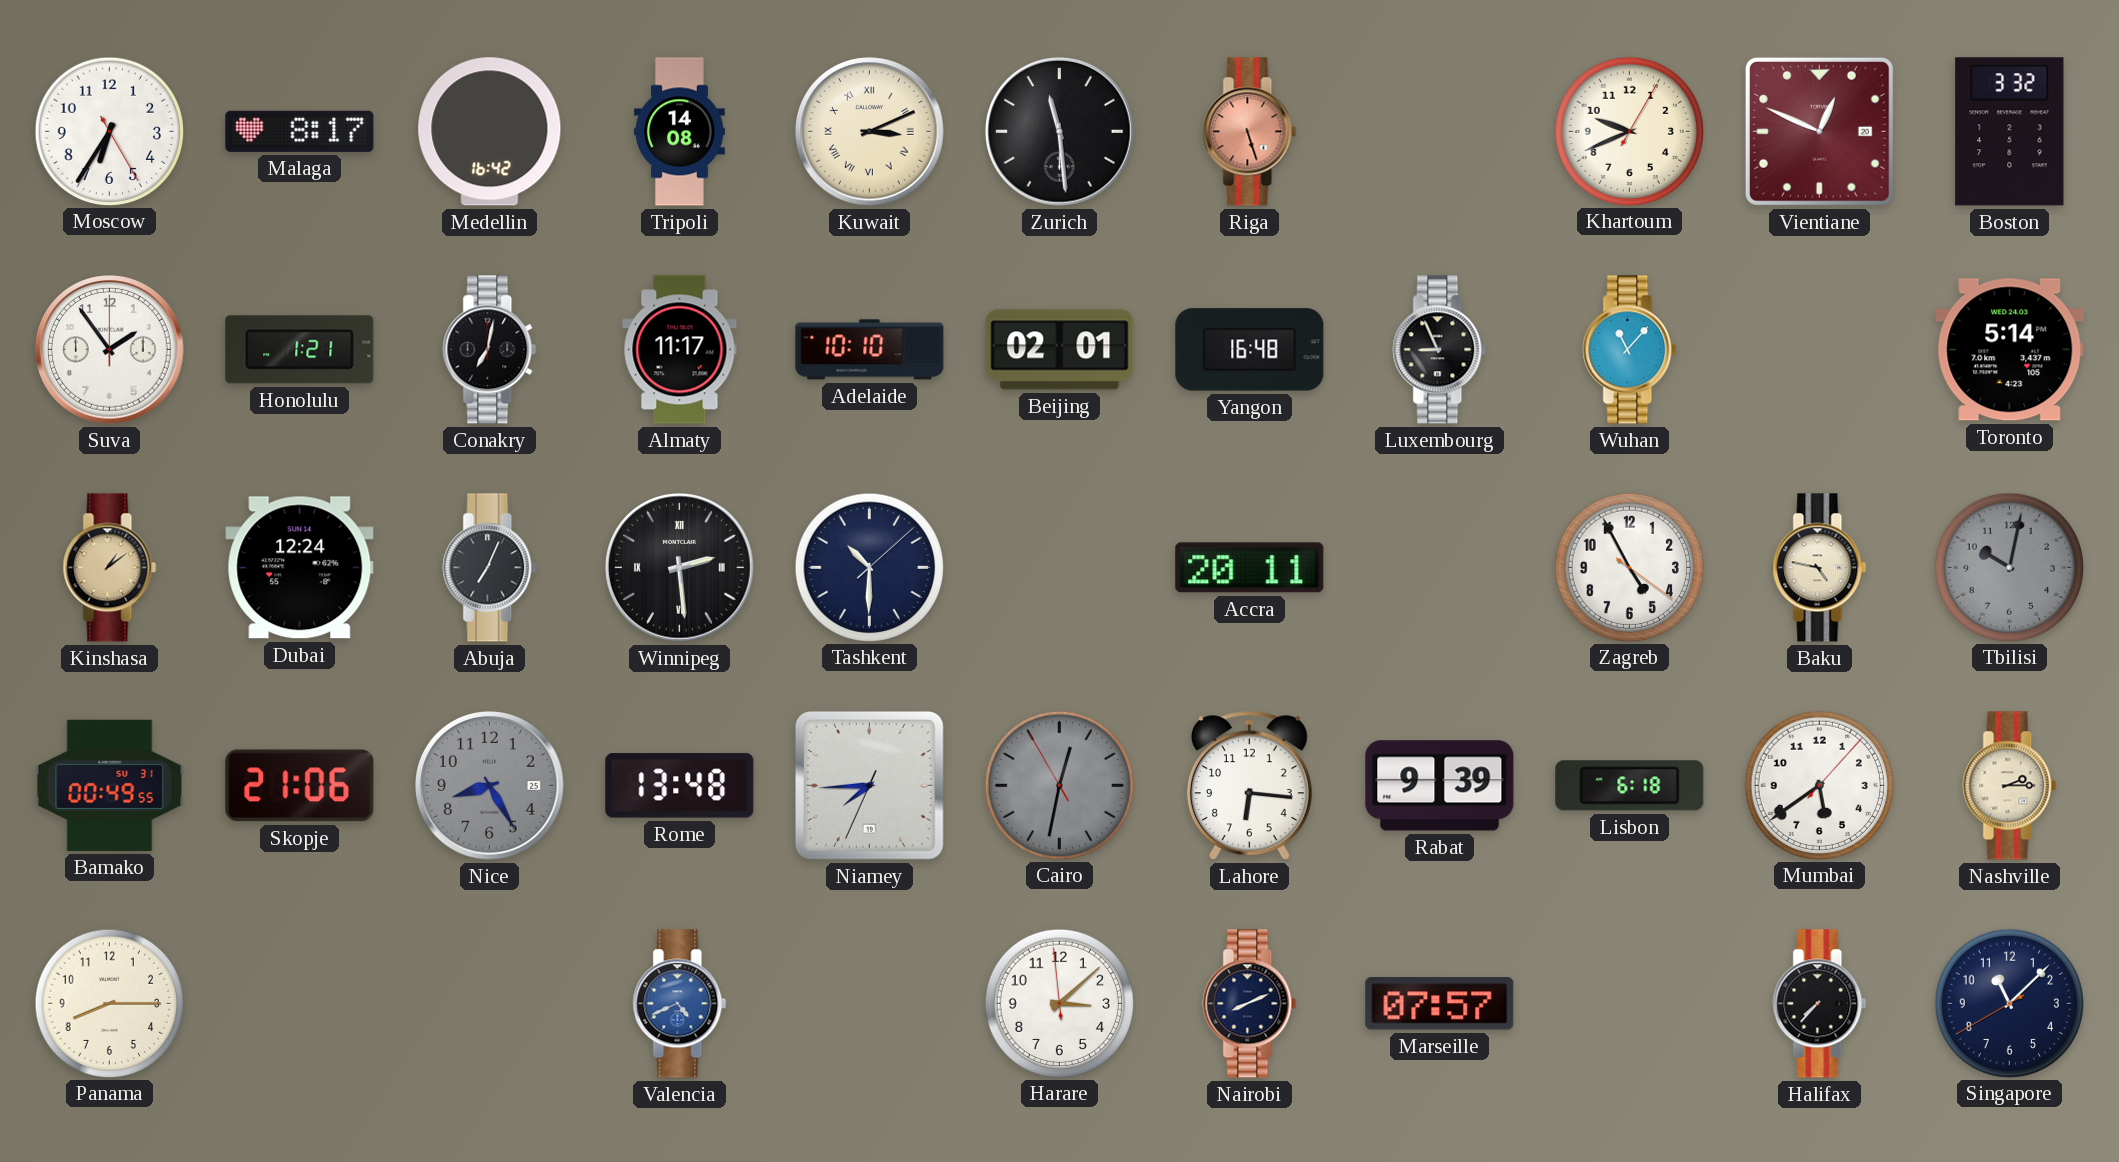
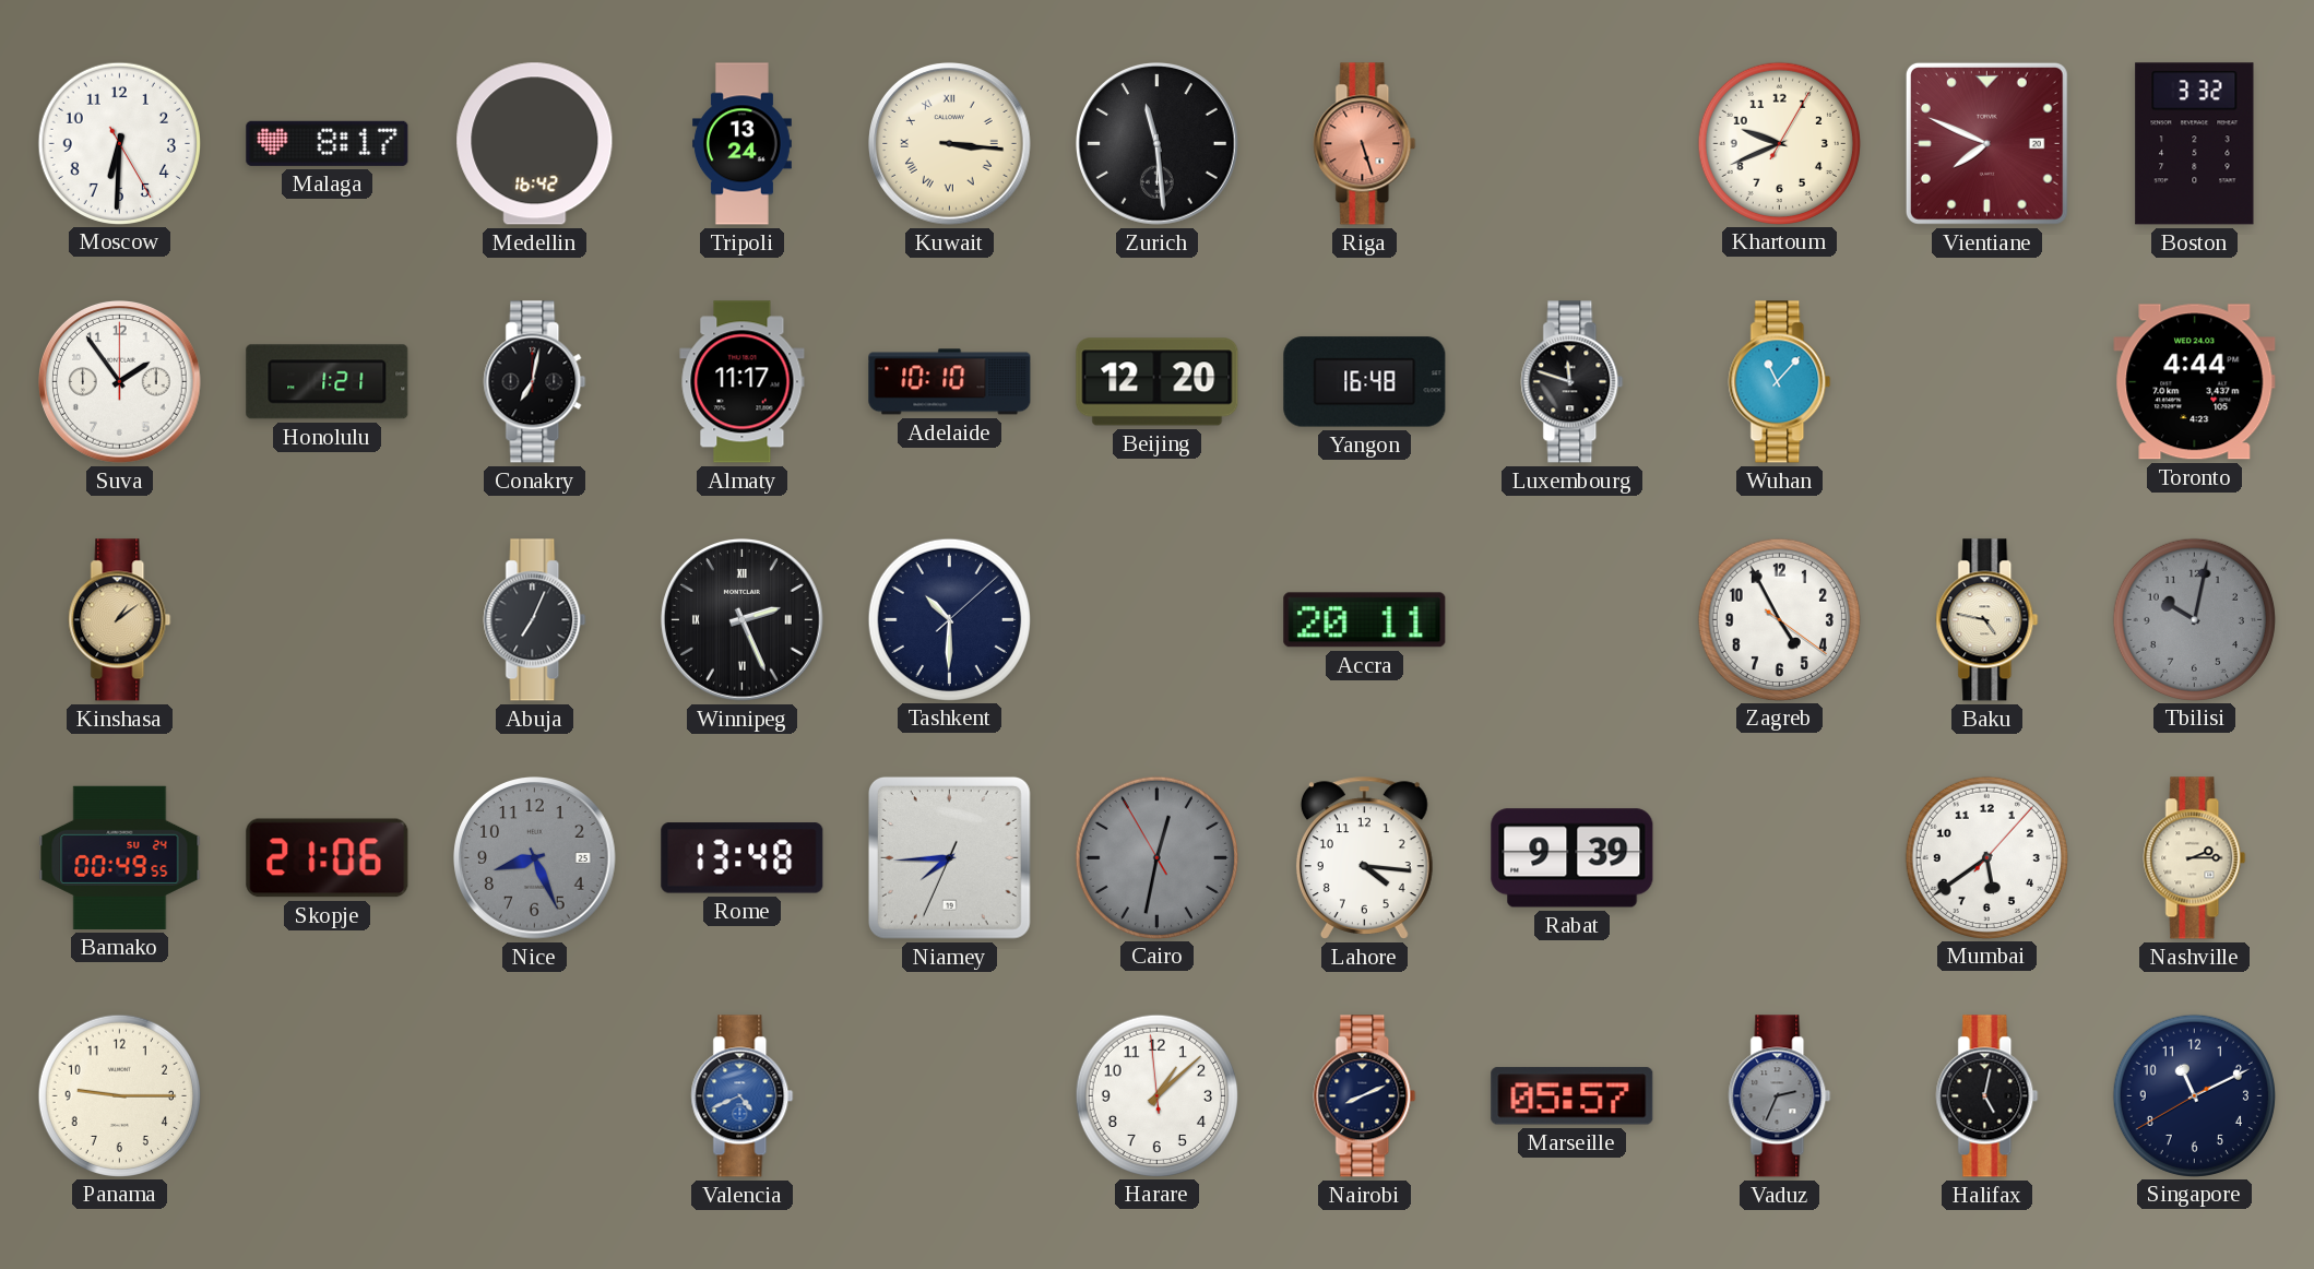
Moscow: 6:35 -> 6:30
Tripoli: 14:08 -> 13:24
Kuwait: 3:11 -> 3:16
Vientiane: 12:49 -> 7:49
Beijing: 02:01 -> 12:20
Luxembourg: 8:56 -> 11:48
Toronto: 5:14 -> 4:44
Dubai: 12:24 -> none
Winnipeg: 2:29 -> 2:26
Bamako date: SU 31 -> SU 24
Nice: 8:25 -> 8:26
Lahore: 6:16 -> 4:16
Lisbon: 6:18 -> none
Panama: 8:15 -> 9:15
Harare: 3:07 -> 1:07
Marseille: 07:57 -> 05:57
Vaduz: none -> 2:34
Halifax: 7:37 -> 5:02
Singapore: 11:07 -> 11:10
